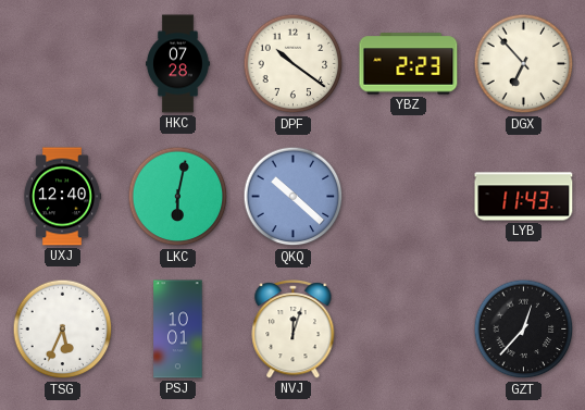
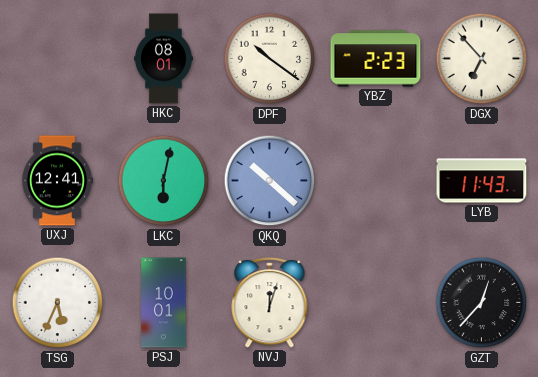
HKC: 07:28 -> 08:01
UXJ: 12:40 -> 12:41
